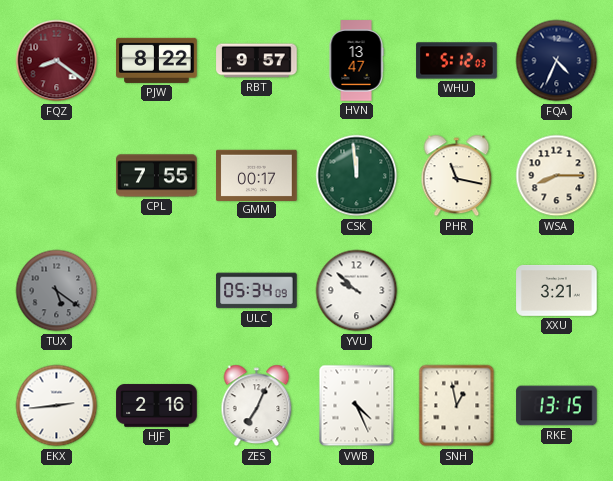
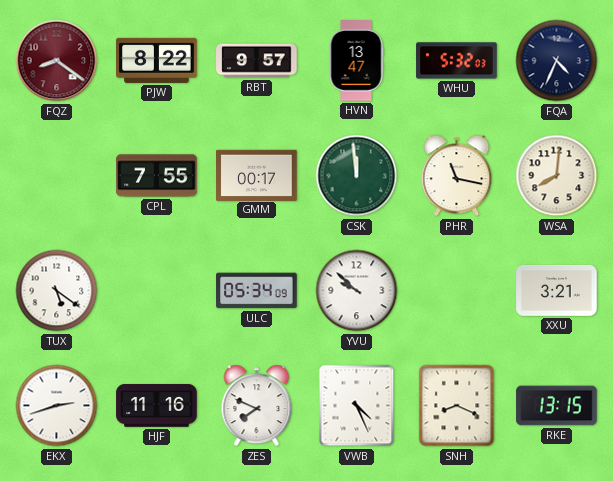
WHU: 5:12 -> 5:32
WSA: 8:15 -> 8:01
TUX dial: grey -> white
EKX: 2:44 -> 2:42
HJF: 2:16 -> 11:16
ZES: 7:04 -> 7:49
SNH: 12:58 -> 8:19
